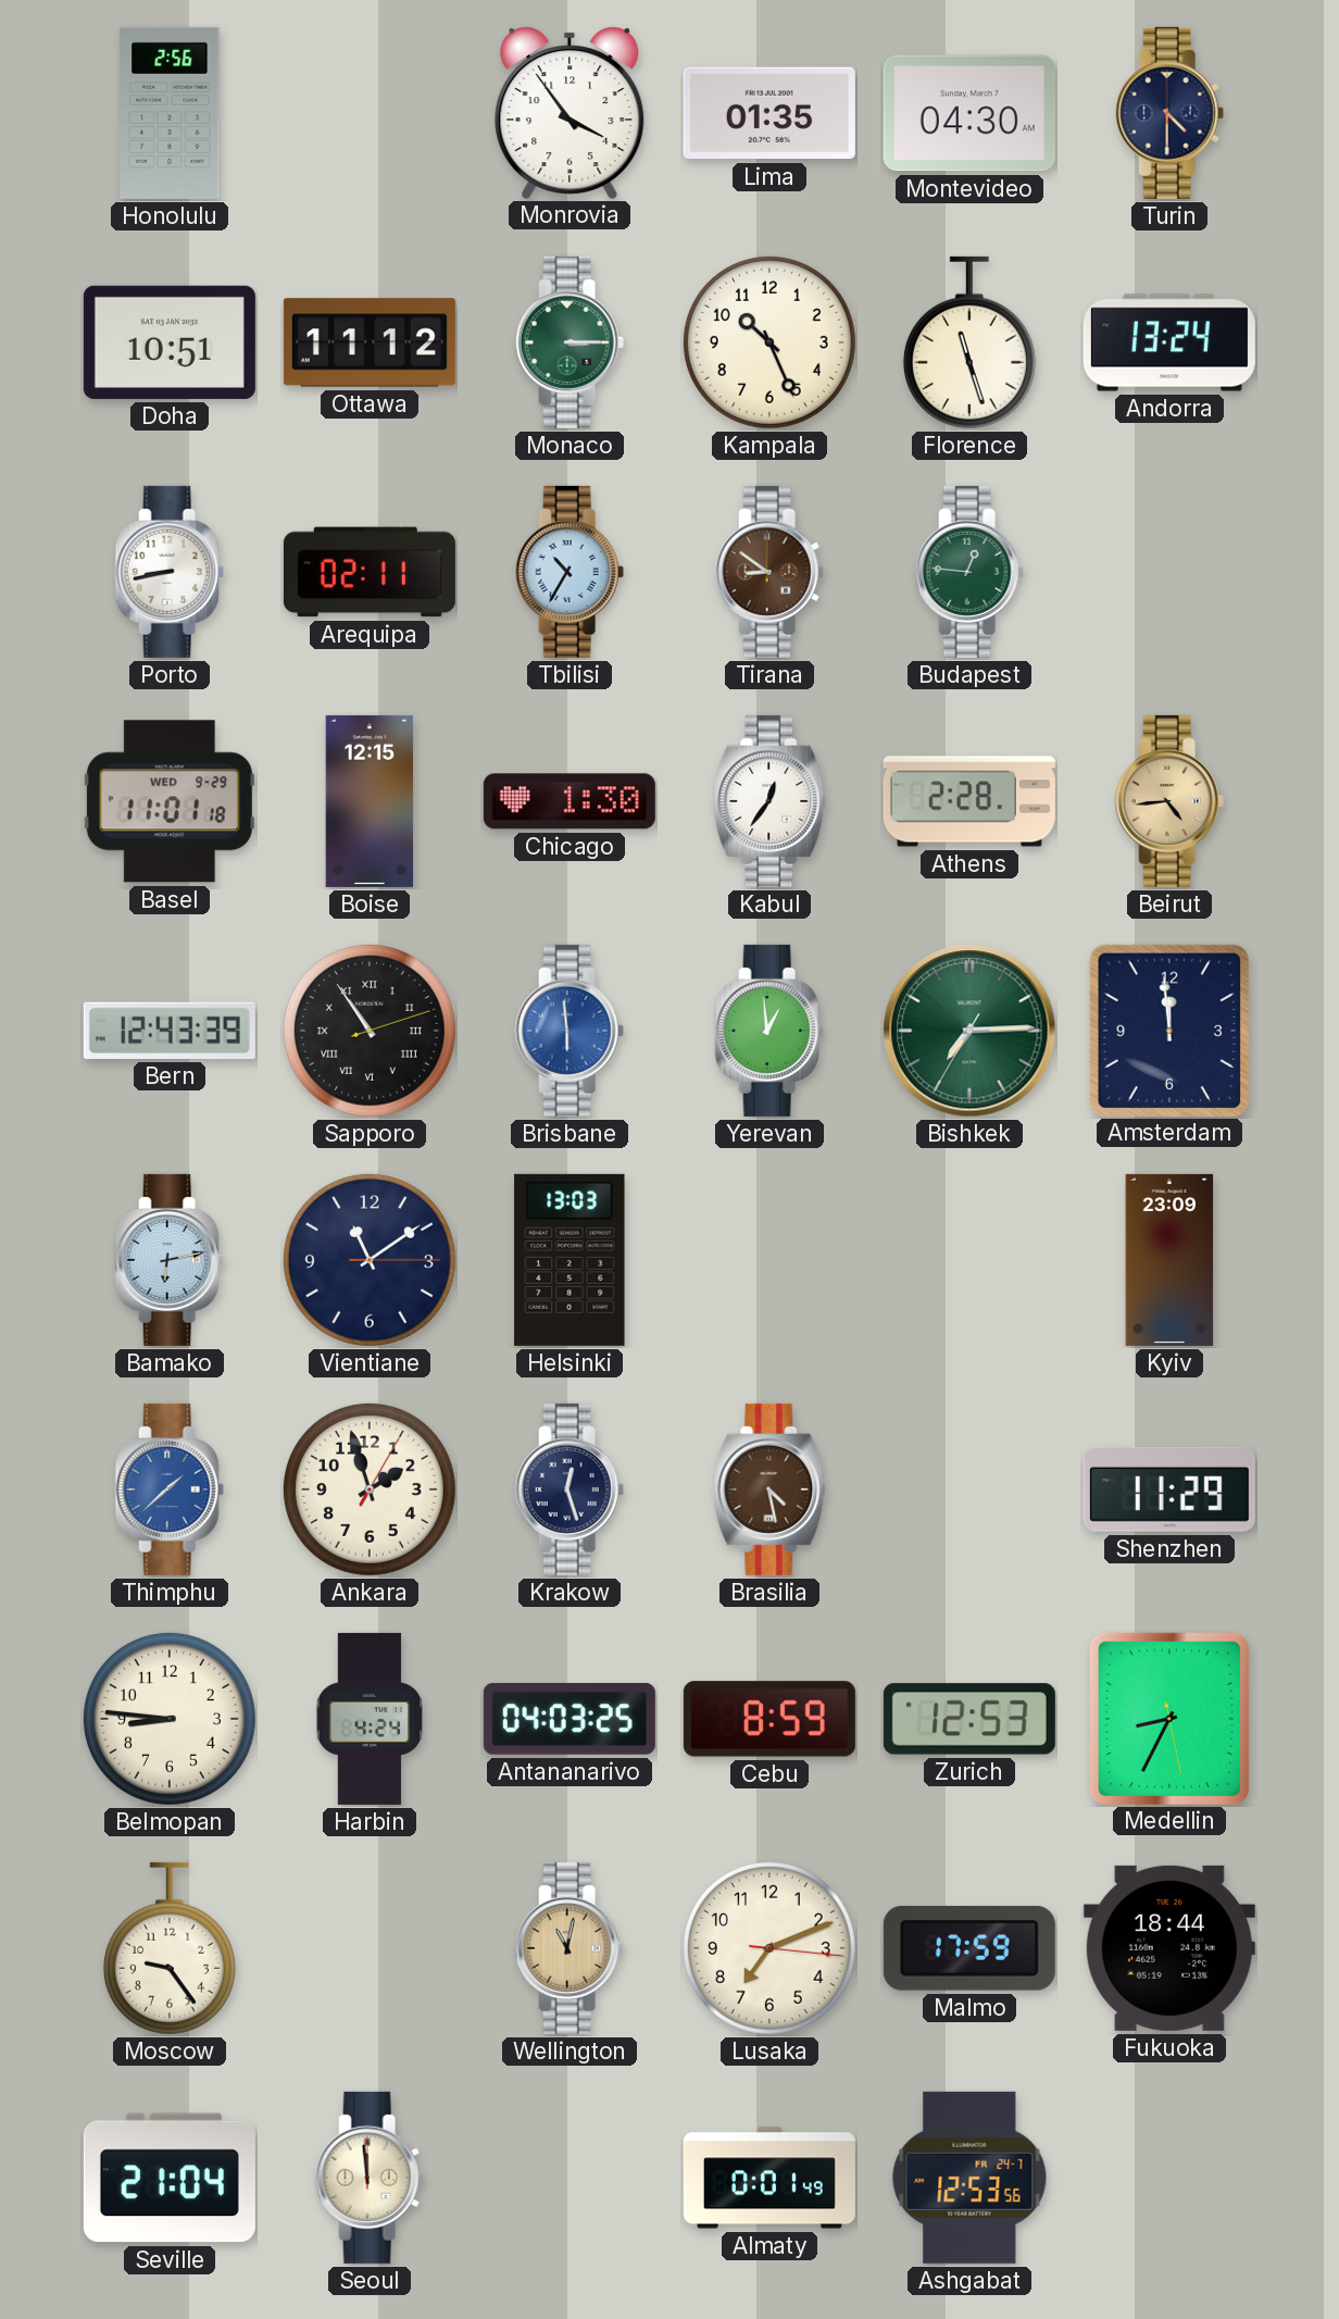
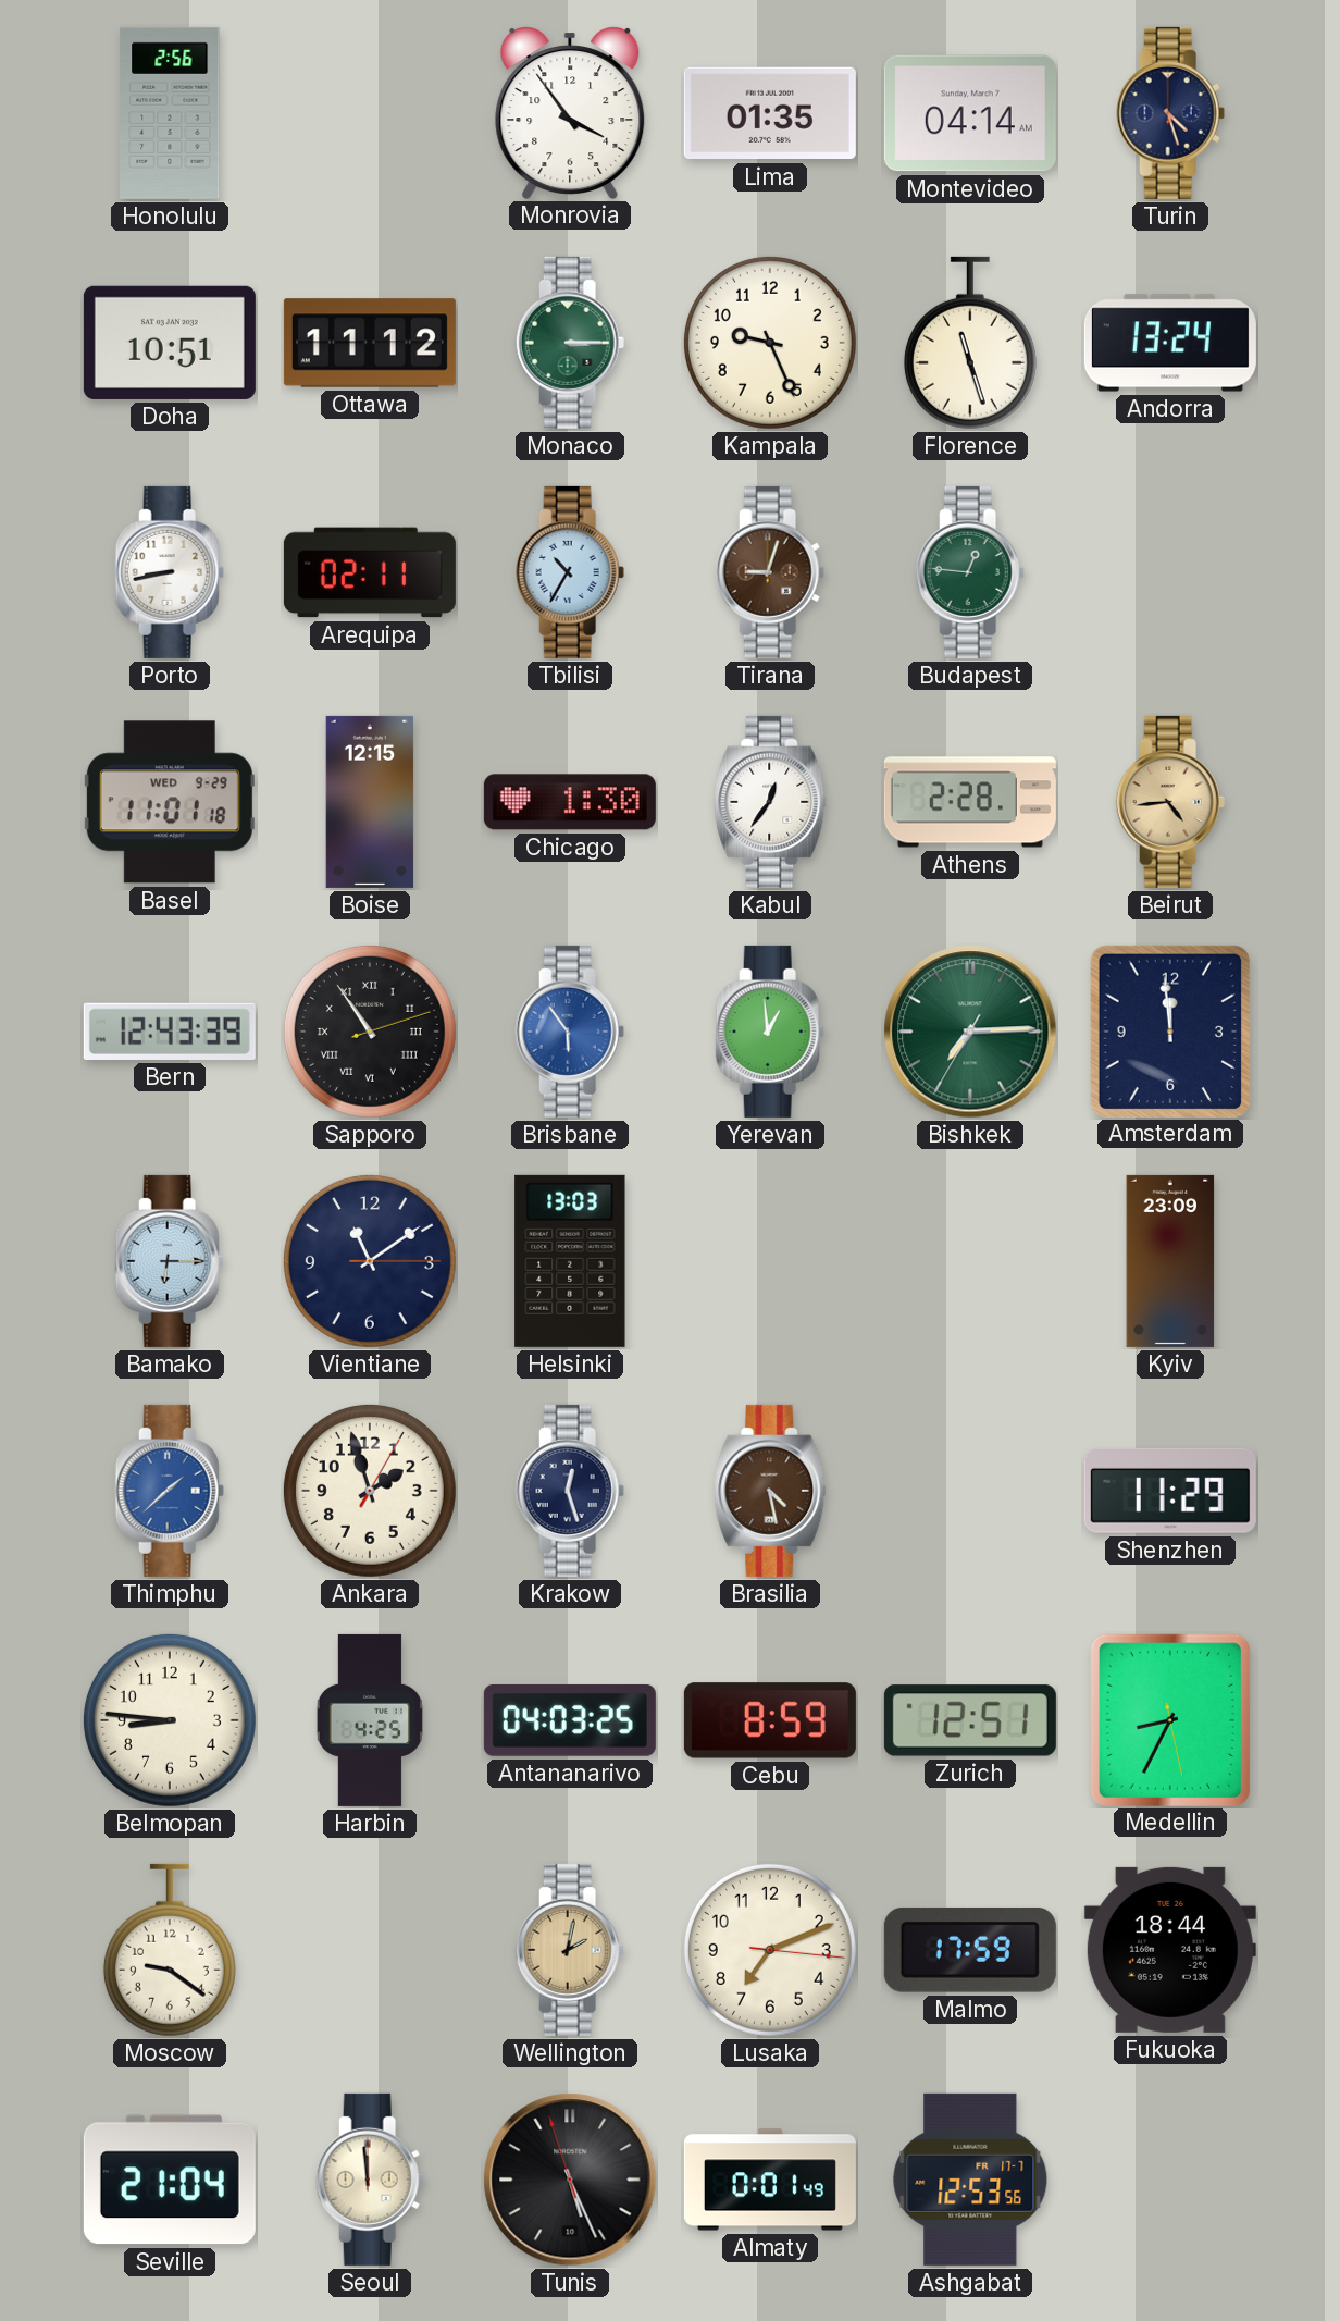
Montevideo: 04:30 -> 04:14
Turin: 4:30 -> 4:27
Kampala: 10:26 -> 9:26
Tirana: 8:51 -> 9:03
Brisbane: 5:59 -> 5:54
Bamako: 6:13 -> 6:15
Harbin: 4:24 -> 4:25
Zurich: 12:53 -> 12:51
Moscow: 9:24 -> 9:21
Wellington: 11:02 -> 2:02
Tunis: none -> 5:25
Ashgabat date: FR 24-7 -> FR 17-7
